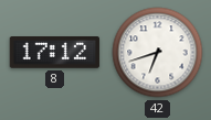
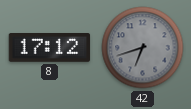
42 dial: white -> grey
